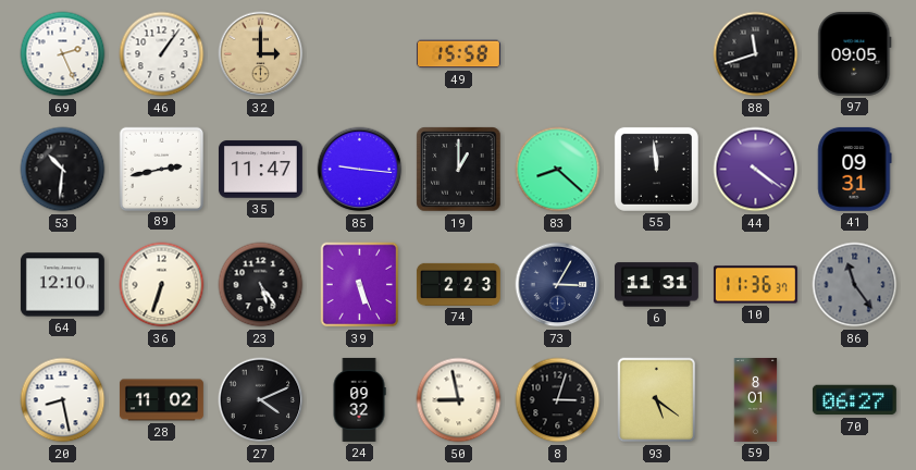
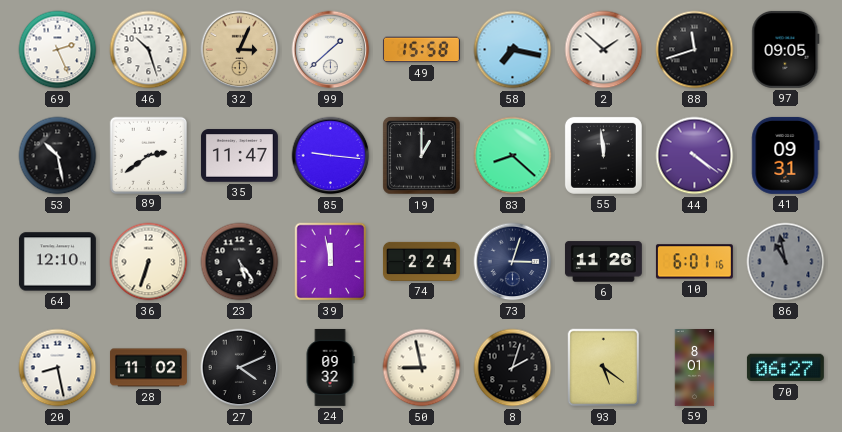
46: 1:06 -> 10:27
32: 3:00 -> 3:04
99: none -> 1:38
58: none -> 7:17
2: none -> 1:52
53: 10:31 -> 10:28
89: 2:43 -> 2:39
39: 5:26 -> 11:58
74: 2:23 -> 2:24
73: 3:05 -> 3:03
6: 11:31 -> 11:26
10: 11:36 -> 6:01
86: 11:24 -> 10:58
8: 3:03 -> 2:03
